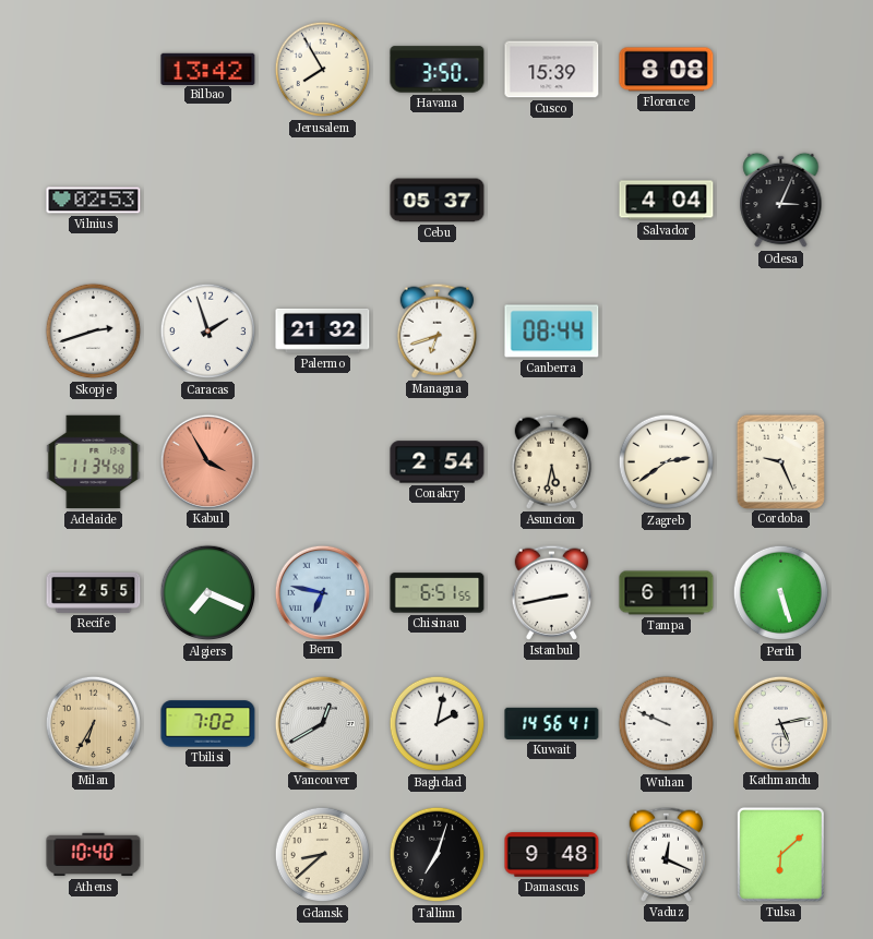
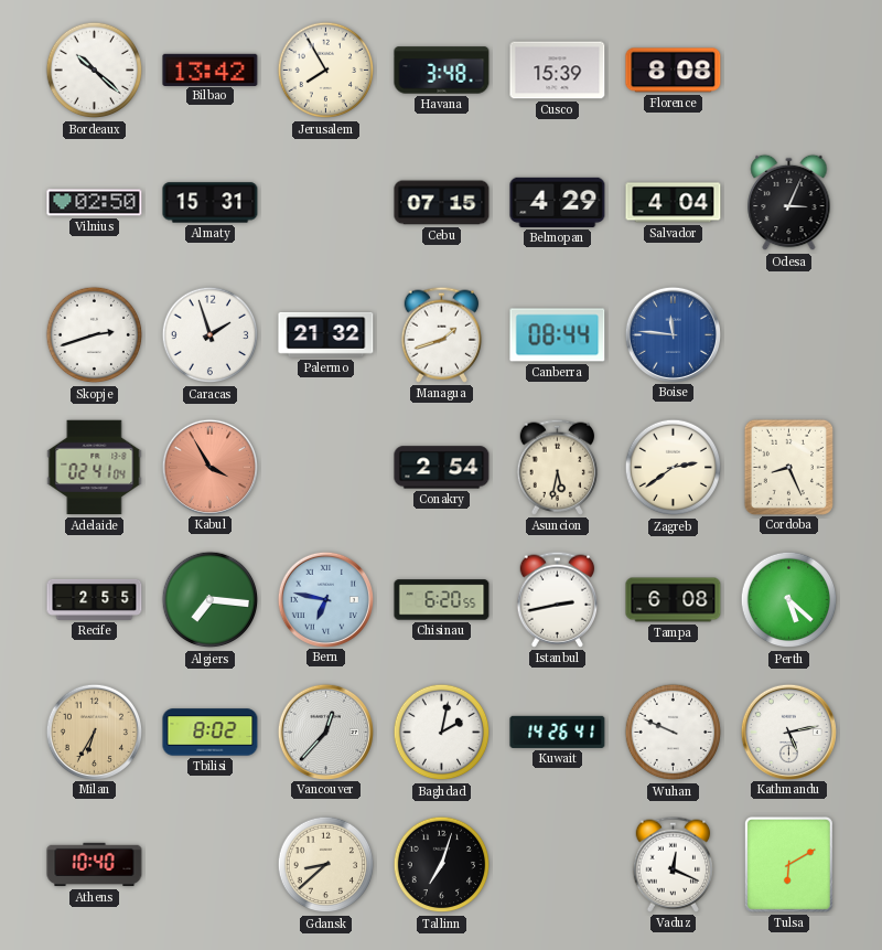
Bordeaux: none -> 10:22
Havana: 3:50 -> 3:48
Vilnius: 02:53 -> 02:50
Almaty: none -> 15:31
Cebu: 05:37 -> 07:15
Belmopan: none -> 4:29
Managua: 6:42 -> 1:42
Boise: none -> 11:46
Adelaide: 11:34 -> 02:41
Cordoba: 9:26 -> 8:26
Algiers: 7:19 -> 7:16
Chisinau: 6:51 -> 6:20
Tampa: 6:11 -> 6:08
Perth: 5:27 -> 5:22
Tbilisi: 7:02 -> 8:02
Vancouver: 12:40 -> 12:37
Kuwait: 14:56 -> 14:26
Damascus: 9:48 -> none
Tulsa: 6:08 -> 6:10
